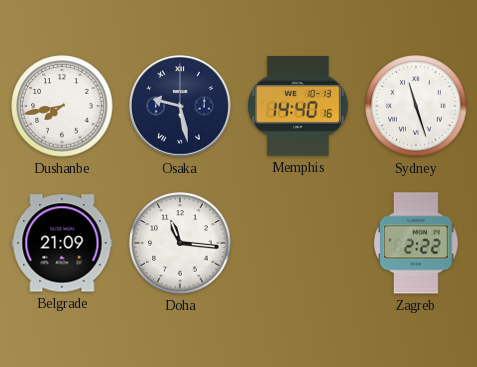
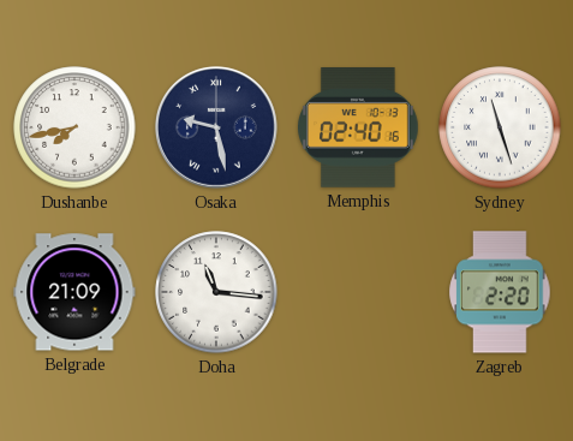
Memphis: 14:40 -> 02:40
Zagreb: 2:22 -> 2:20
